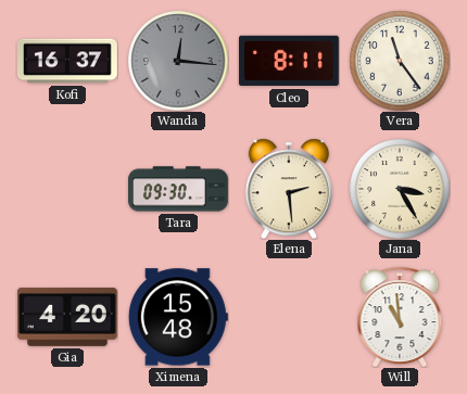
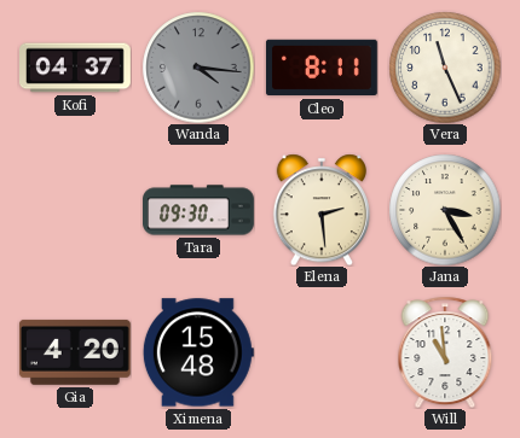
Kofi: 16:37 -> 04:37
Wanda: 12:16 -> 4:16
Vera: 11:24 -> 11:26
